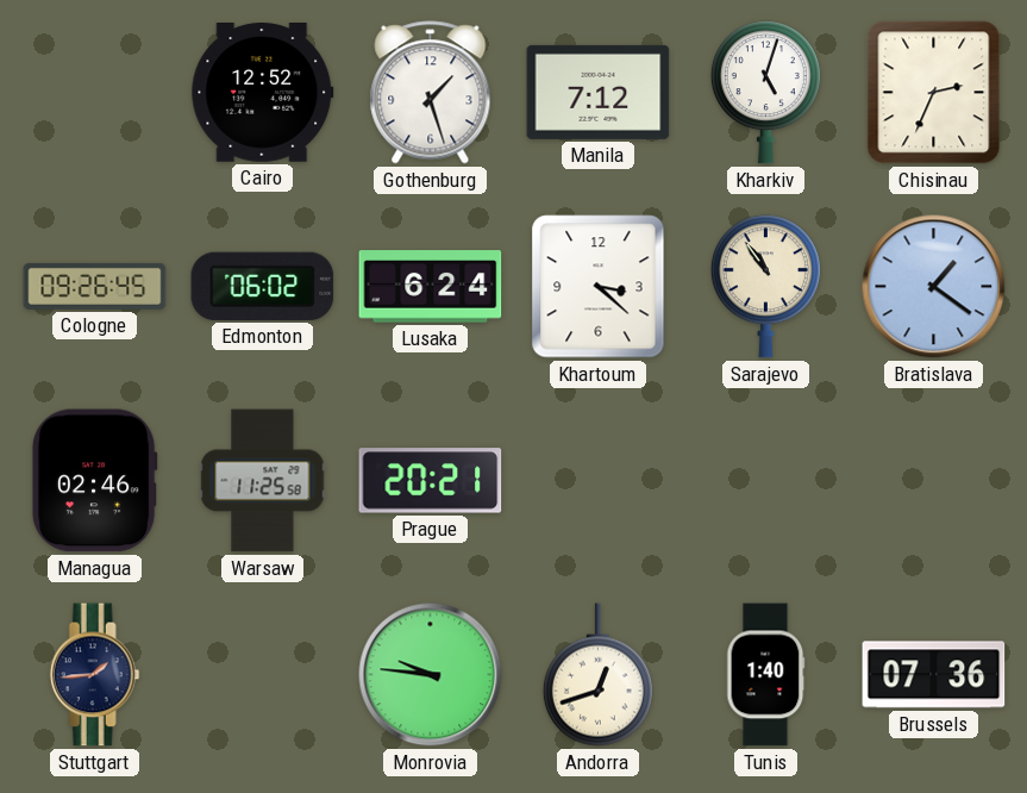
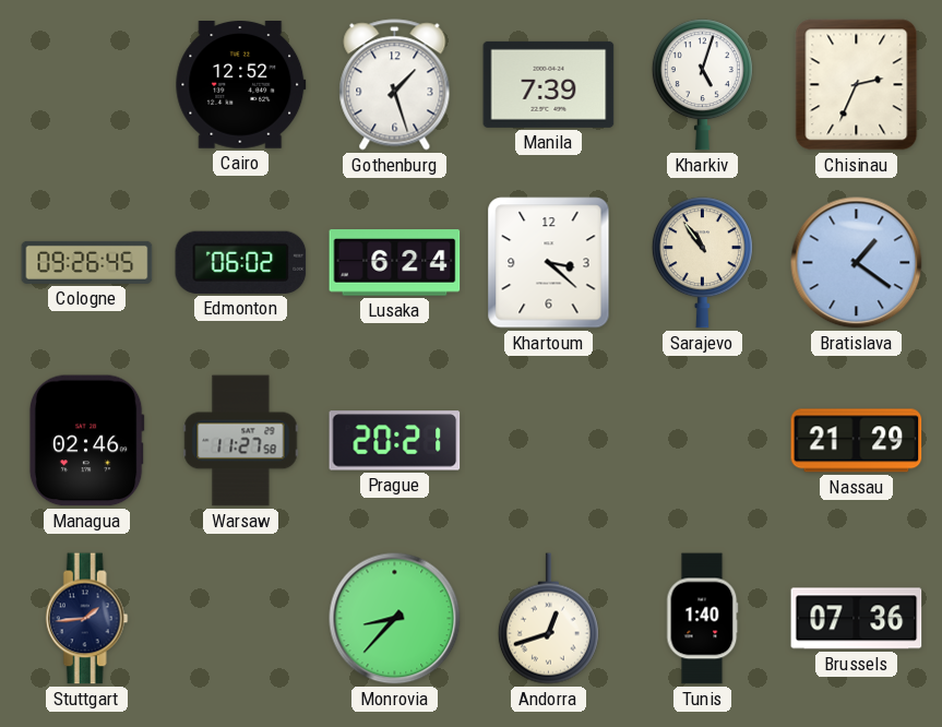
Manila: 7:12 -> 7:39
Warsaw: 11:25 -> 11:27
Nassau: none -> 21:29
Monrovia: 9:46 -> 8:37
